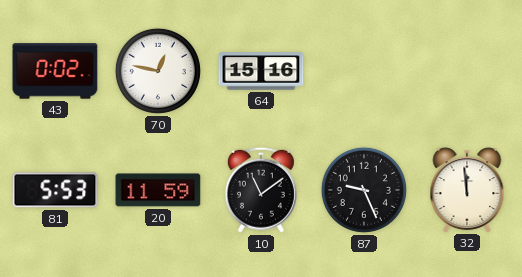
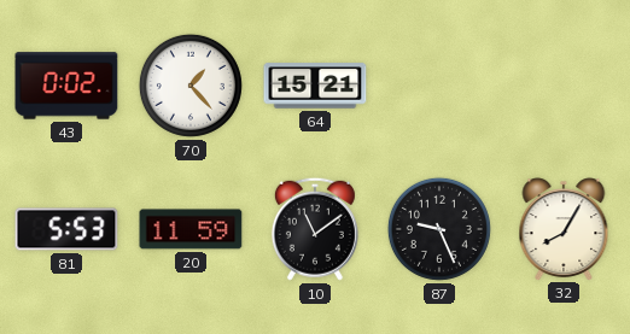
70: 12:47 -> 1:23
64: 15:16 -> 15:21
32: 11:59 -> 8:05
